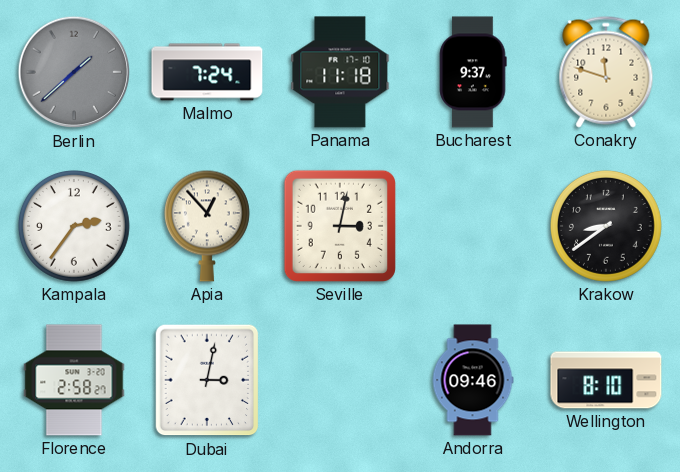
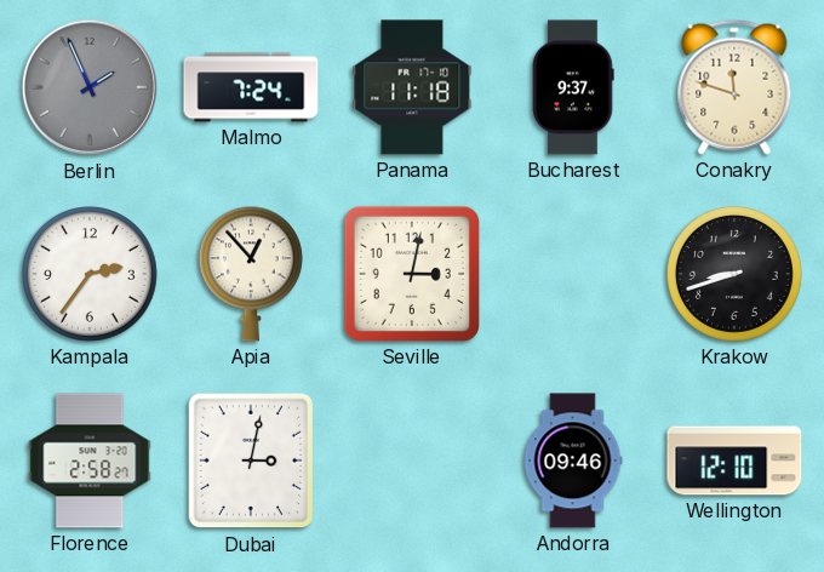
Berlin: 1:38 -> 1:56
Krakow: 8:39 -> 8:42
Wellington: 8:10 -> 12:10
